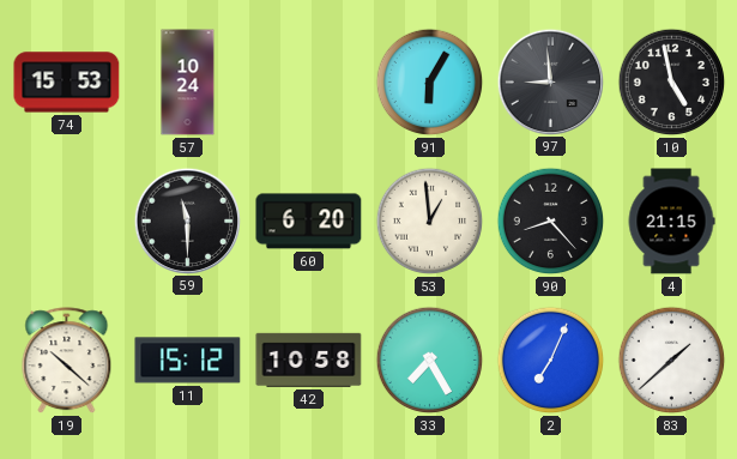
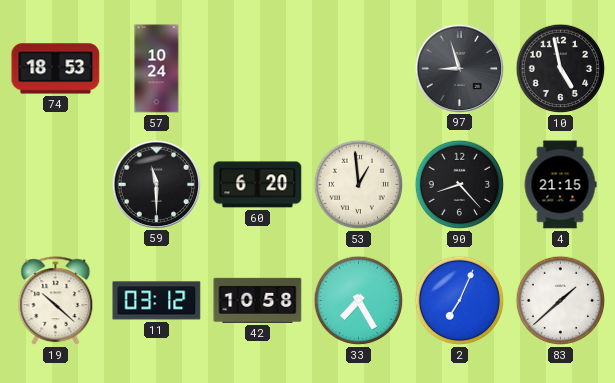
74: 15:53 -> 18:53
91: 6:05 -> none
97: 8:59 -> 8:57
11: 15:12 -> 03:12
